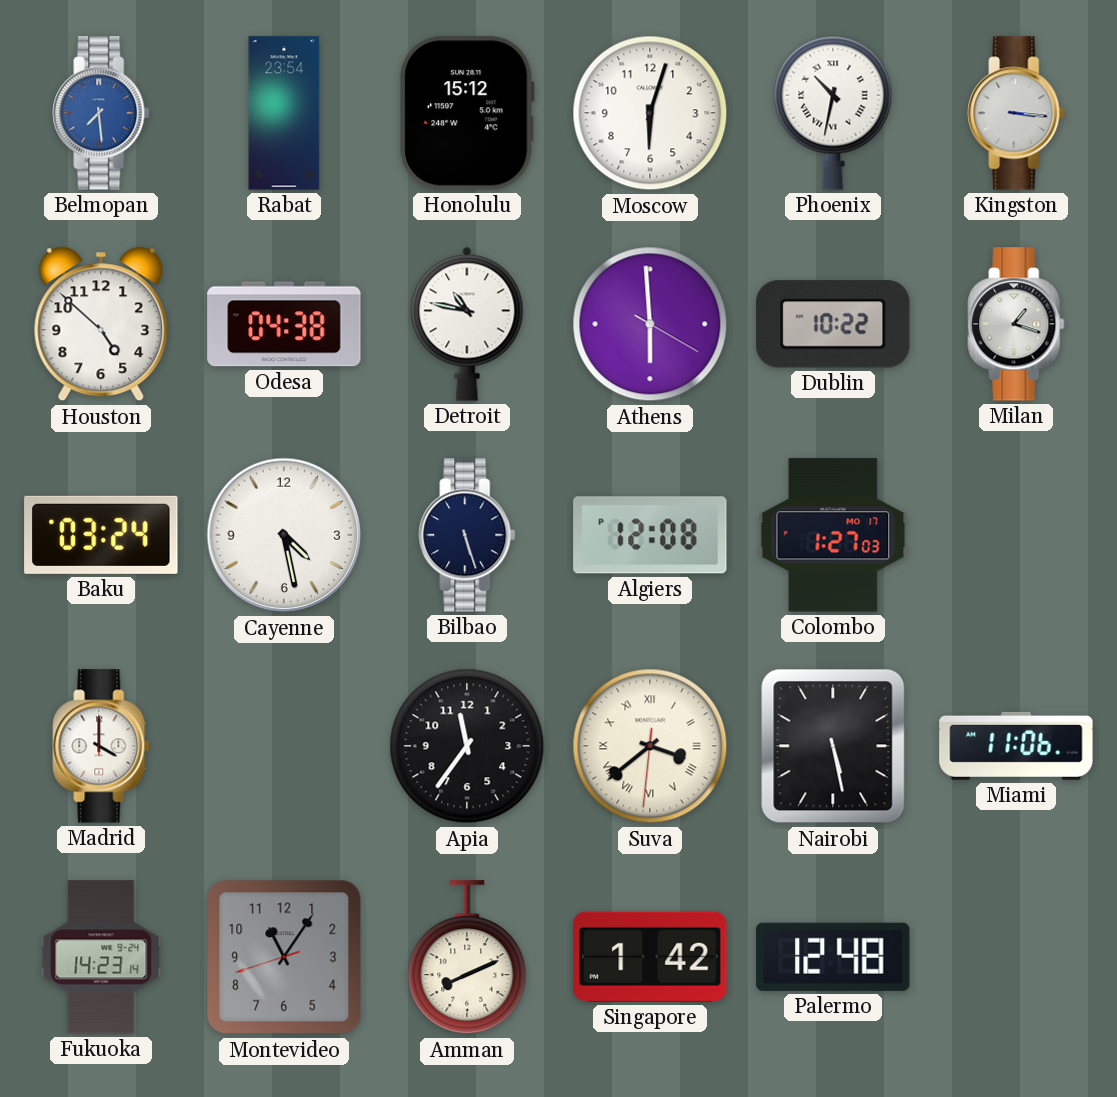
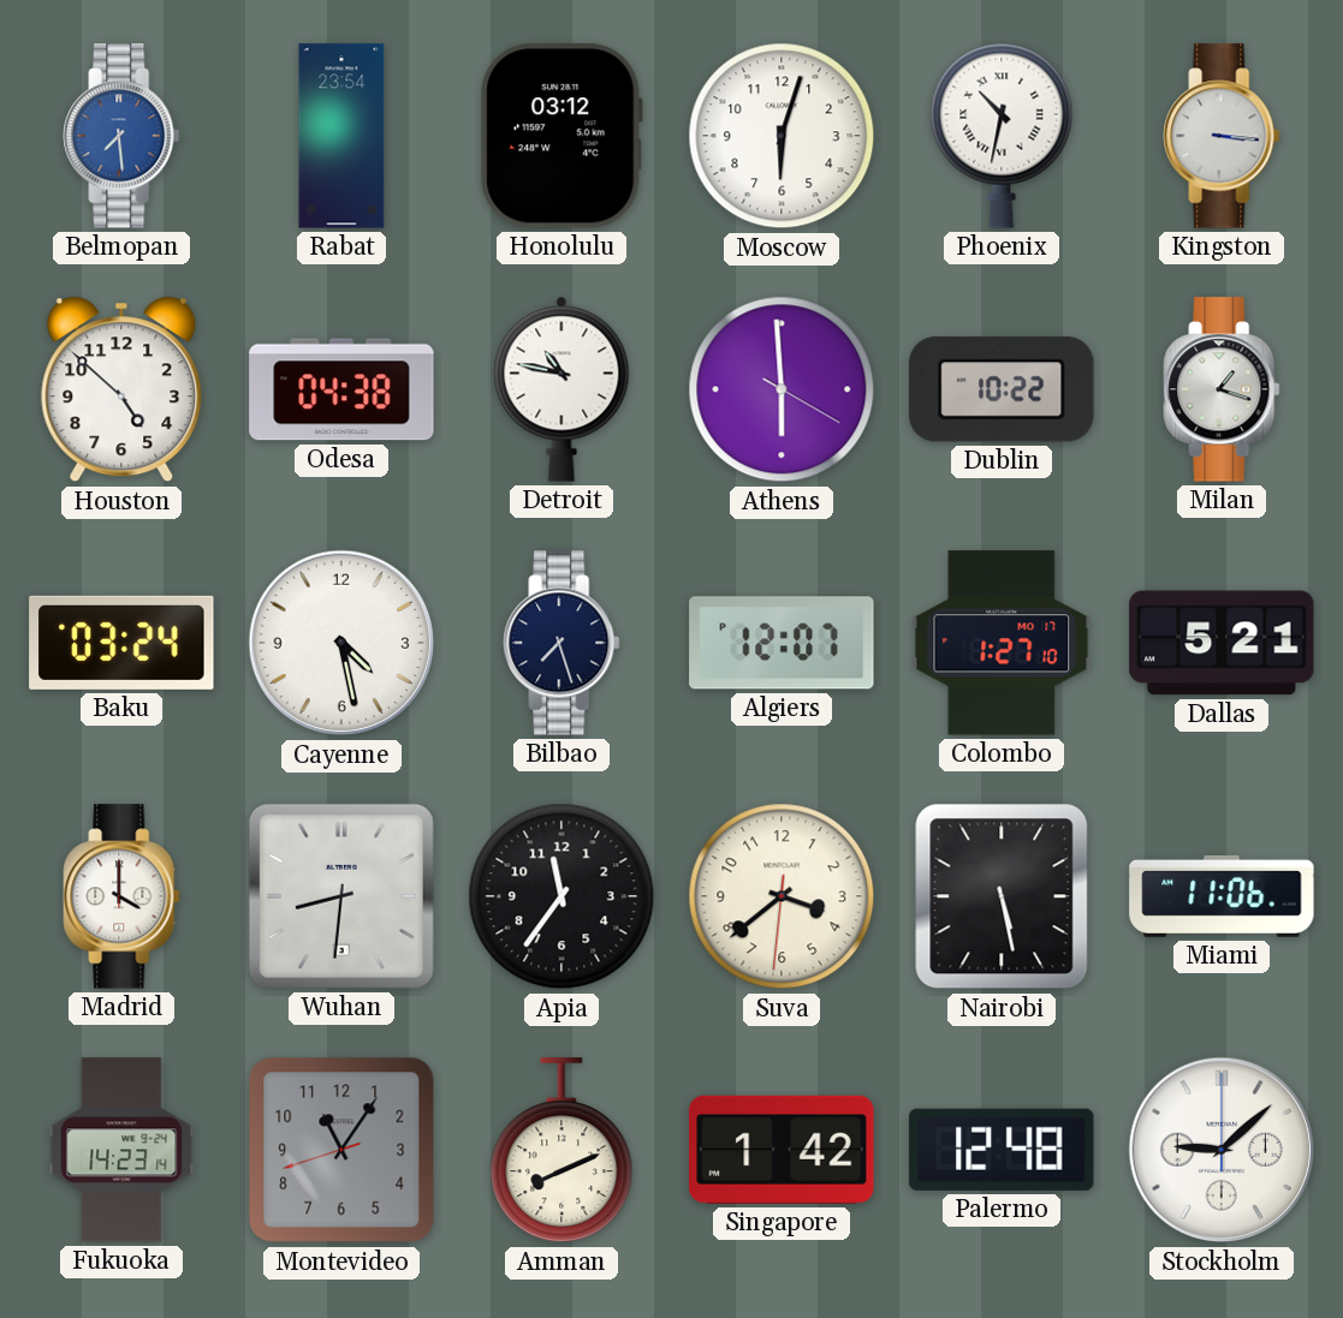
Honolulu: 15:12 -> 03:12
Bilbao: 5:27 -> 7:27
Algiers: 12:08 -> 12:07
Colombo: 1:27:03 -> 1:27:10
Dallas: none -> 5:21
Wuhan: none -> 8:31
Suva numerals: Roman -> Arabic
Stockholm: none -> 9:08
